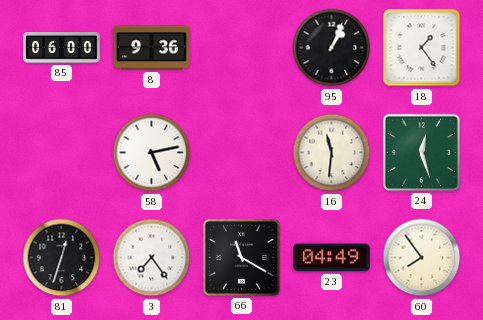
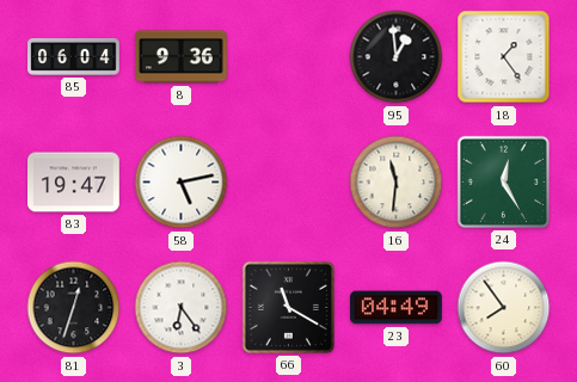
85: 06:00 -> 06:04
95: 1:04 -> 12:59
83: none -> 19:47
24: 12:27 -> 12:25
3: 7:24 -> 6:24
